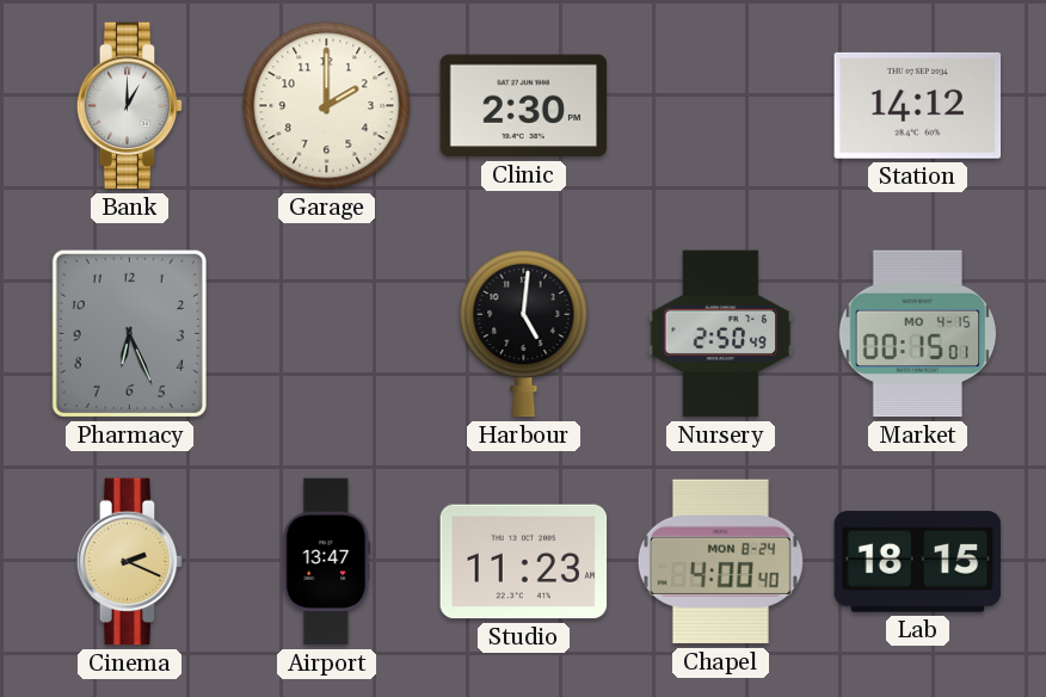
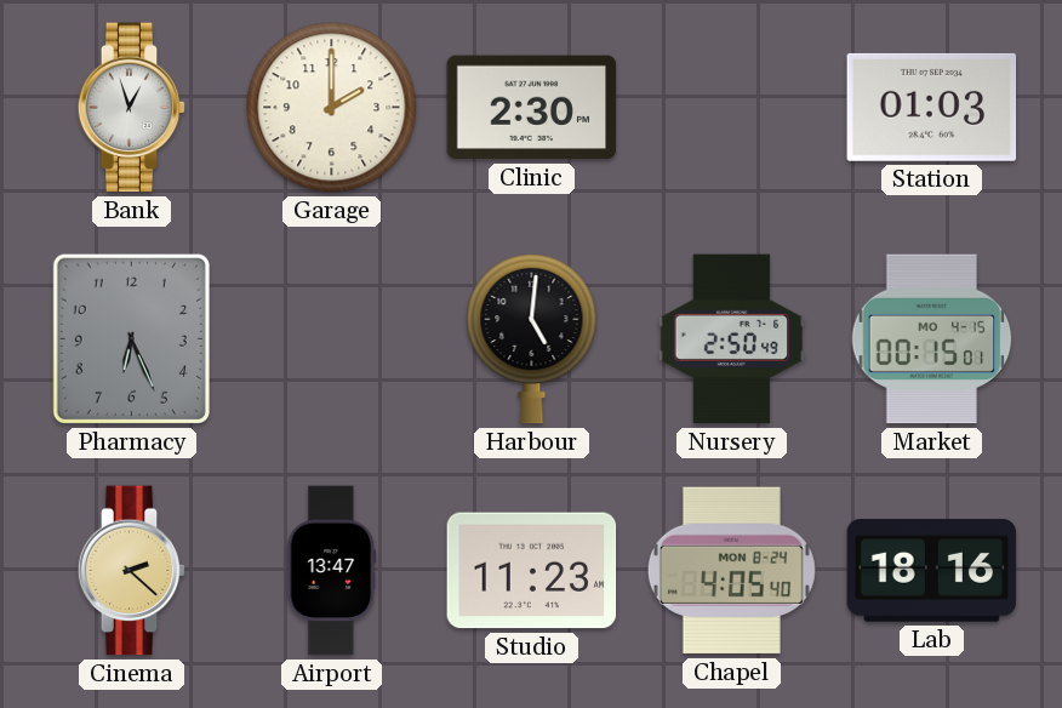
Bank: 1:00 -> 12:57
Station: 14:12 -> 01:03
Cinema: 2:19 -> 2:22
Chapel: 4:00 -> 4:05
Lab: 18:15 -> 18:16
